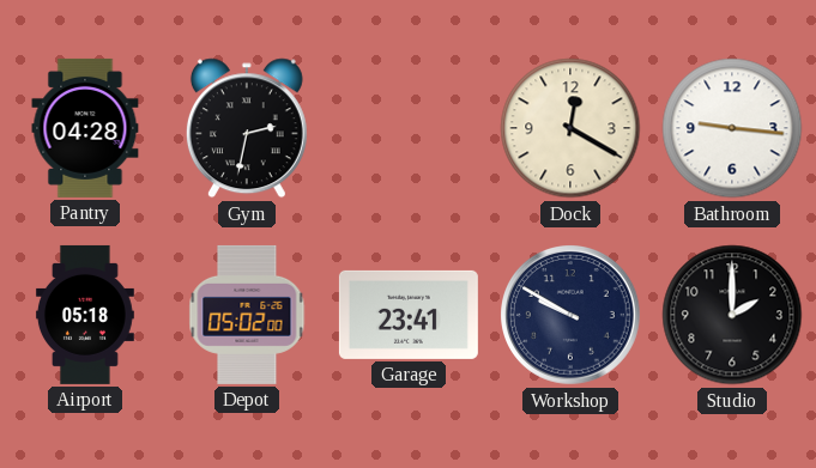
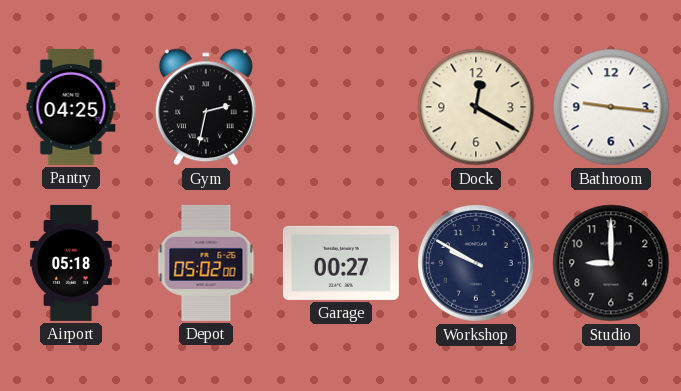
Pantry: 04:28 -> 04:25
Garage: 23:41 -> 00:27
Studio: 2:00 -> 9:00
